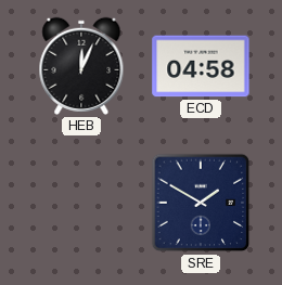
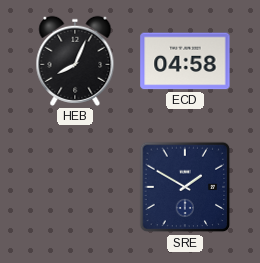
HEB: 12:04 -> 8:04
